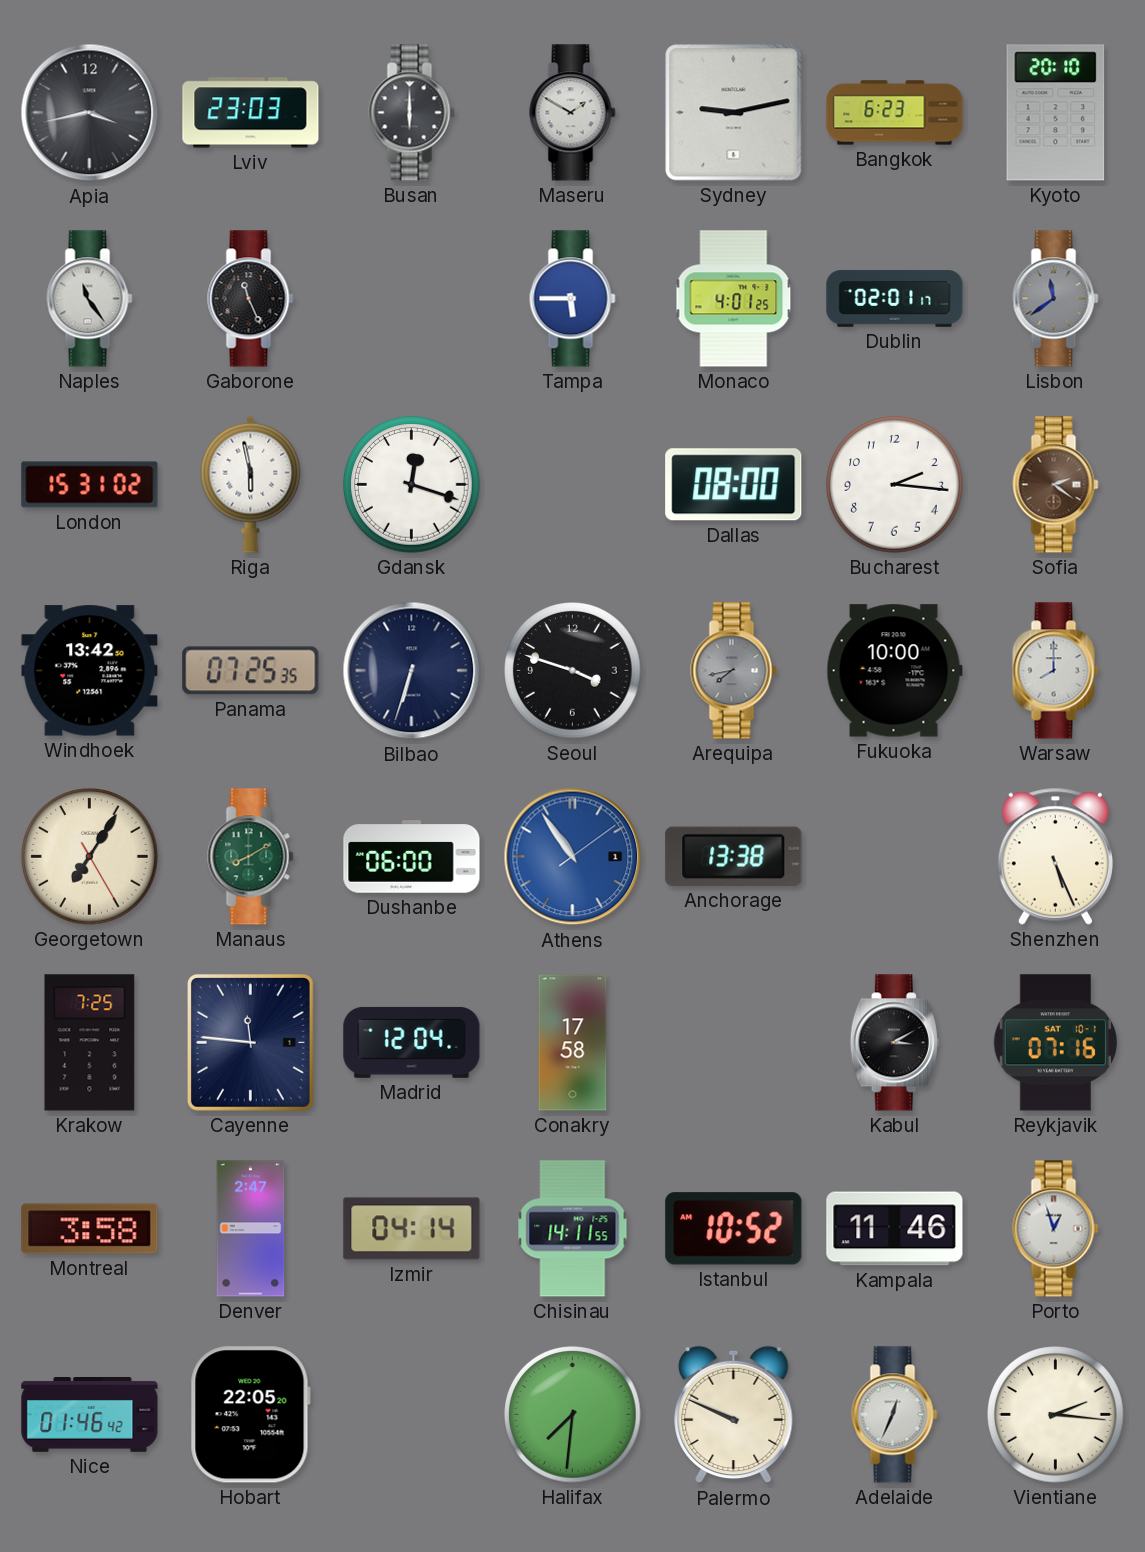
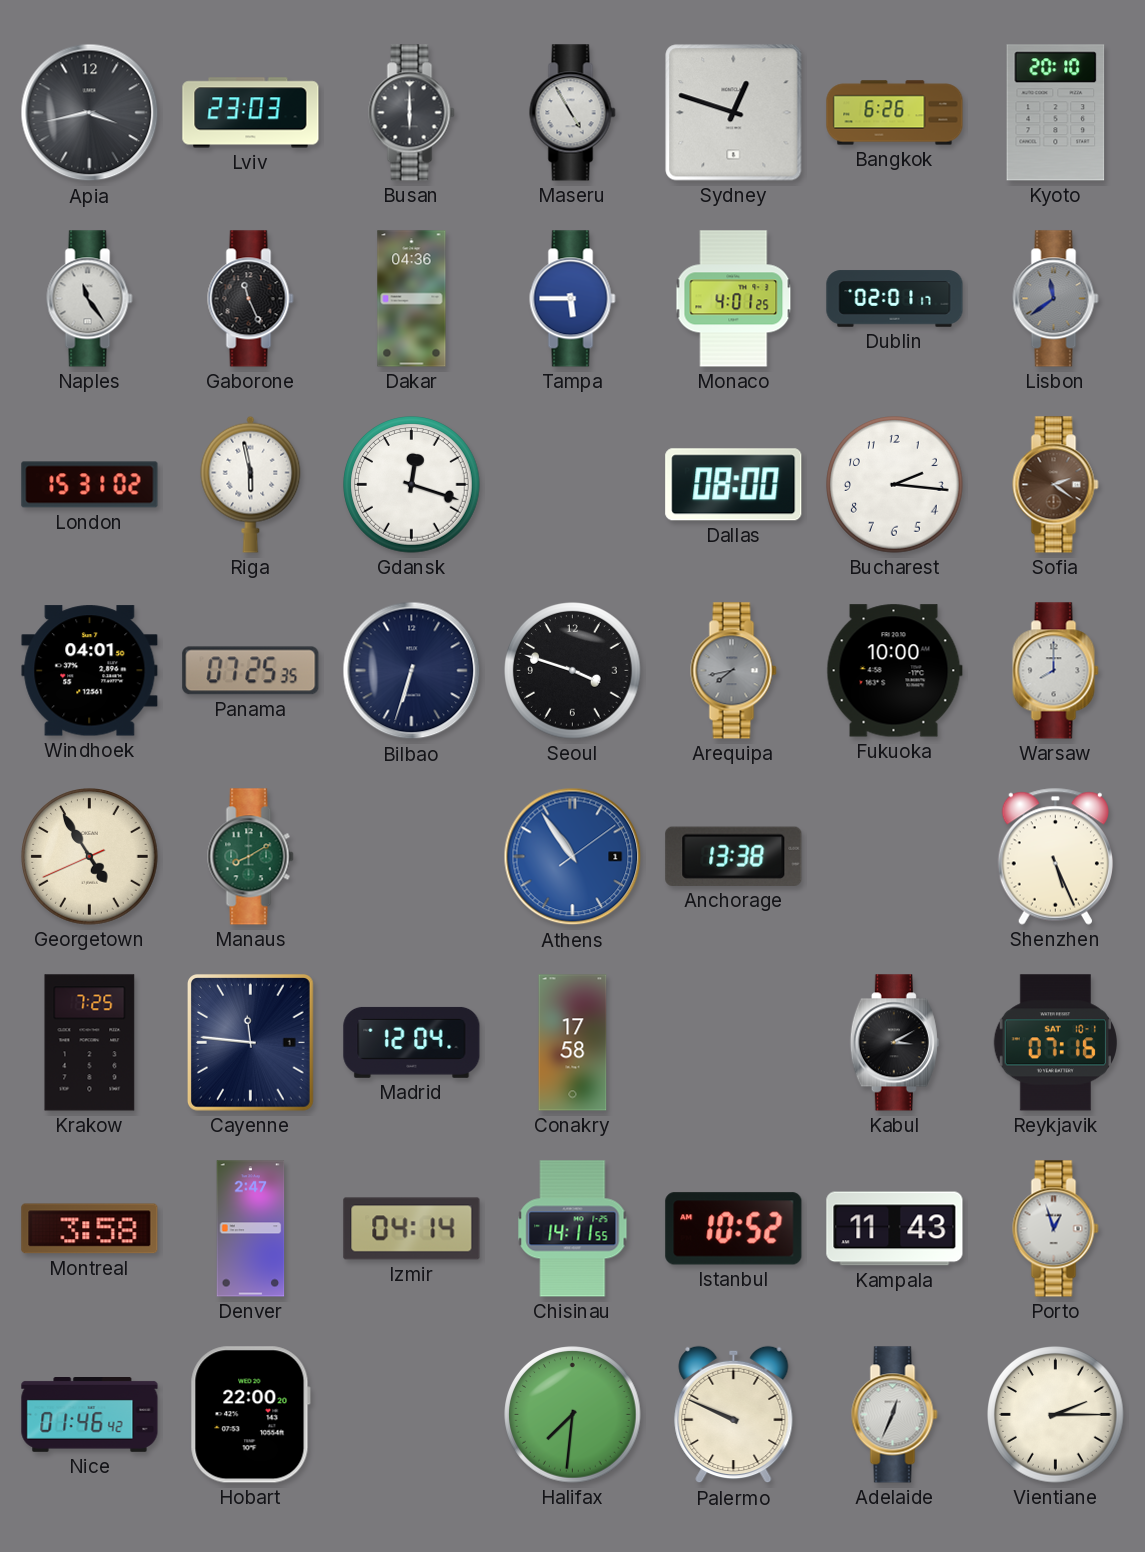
Maseru: 1:50 -> 4:55
Sydney: 9:13 -> 12:48
Bangkok: 6:23 -> 6:26
Dakar: none -> 04:36
Windhoek: 13:42 -> 04:01
Georgetown: 7:05 -> 4:54
Dushanbe: 06:00 -> none
Kampala: 11:46 -> 11:43
Hobart: 22:05 -> 22:00
Vientiane: 2:16 -> 2:15
